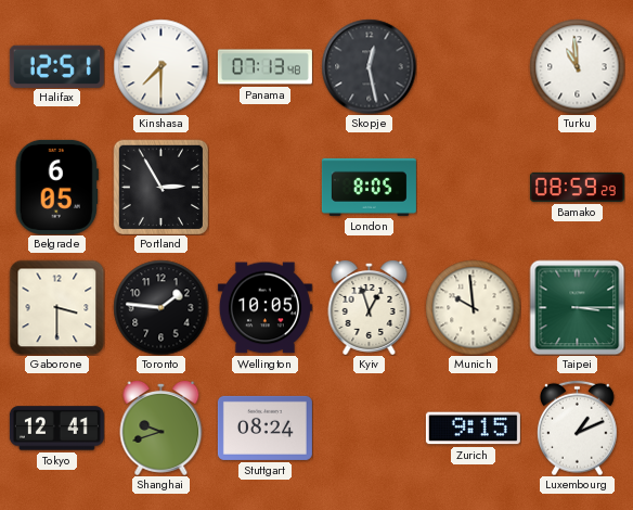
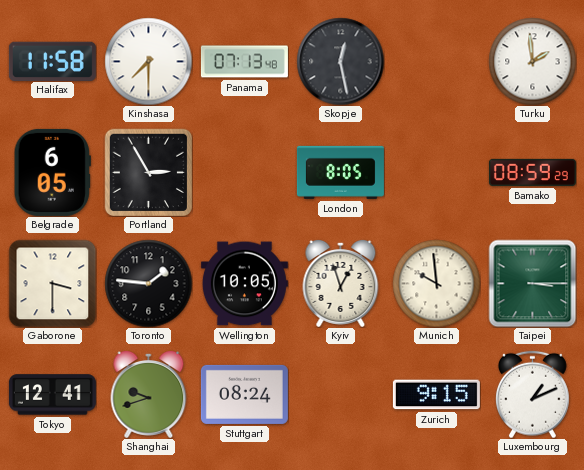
Halifax: 12:51 -> 11:58
Turku: 10:59 -> 1:59
